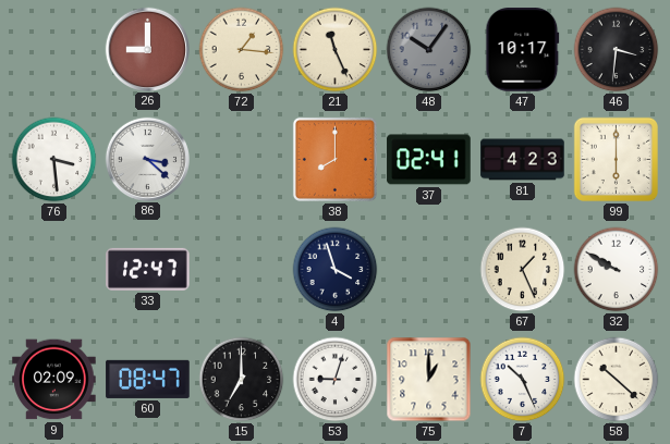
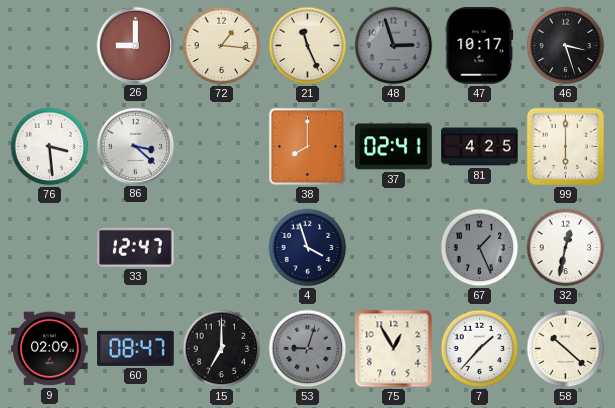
48: 10:06 -> 2:57
46: 3:31 -> 3:27
81: 4:23 -> 4:25
67 dial: cream -> grey
32: 9:50 -> 12:32
53 dial: white -> grey
75: 1:00 -> 12:55
7: 10:26 -> 1:37
